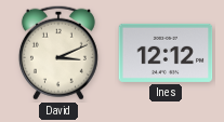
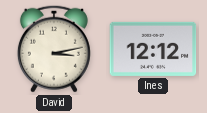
David: 3:11 -> 3:13
